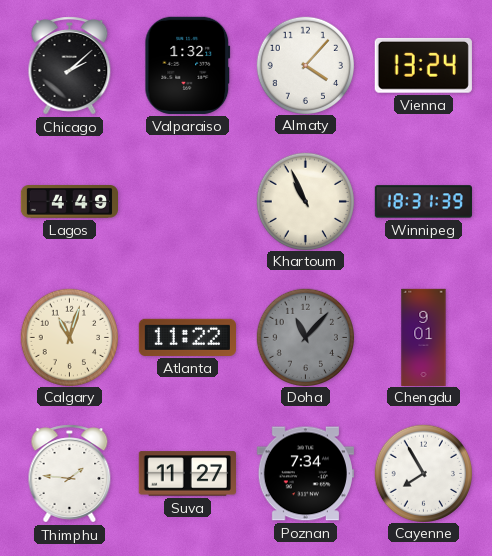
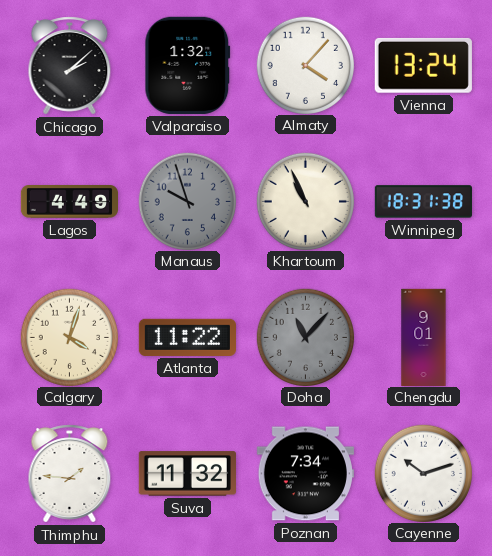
Manaus: none -> 9:57
Winnipeg: 18:31:39 -> 18:31:38
Calgary: 11:03 -> 4:03
Suva: 11:27 -> 11:32
Cayenne: 7:55 -> 10:12
